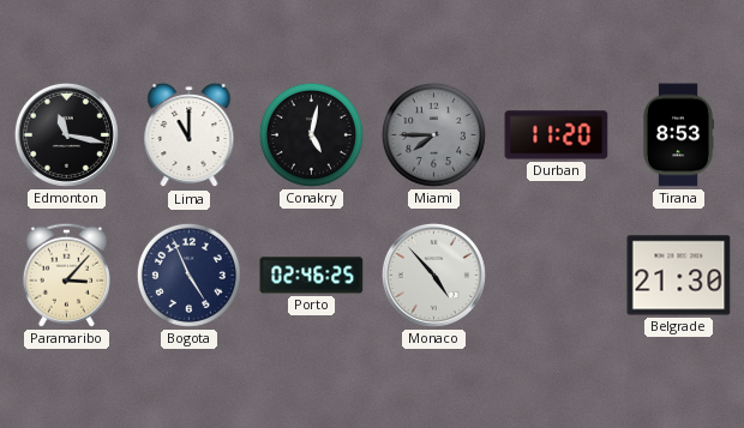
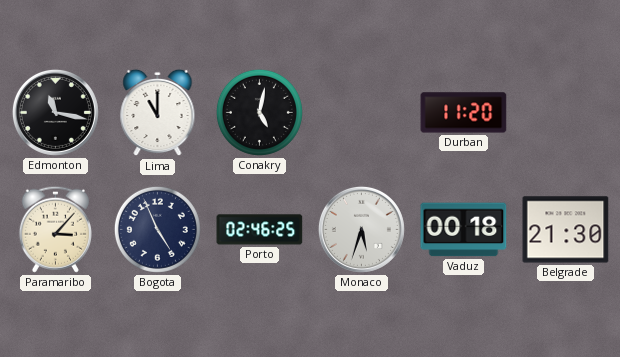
Miami: 7:45 -> none
Tirana: 8:53 -> none
Monaco: 4:53 -> 5:33
Vaduz: none -> 00:18
